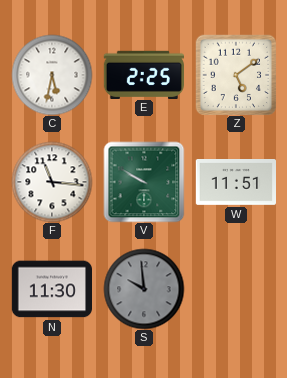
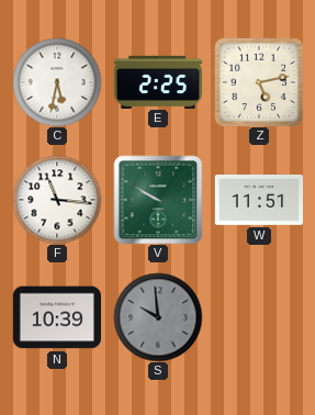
Z: 5:09 -> 5:13
N: 11:30 -> 10:39
